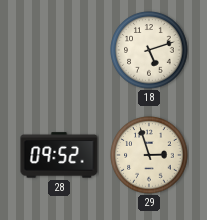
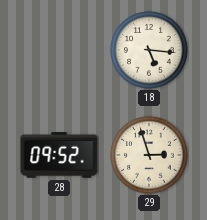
18: 5:12 -> 5:16
